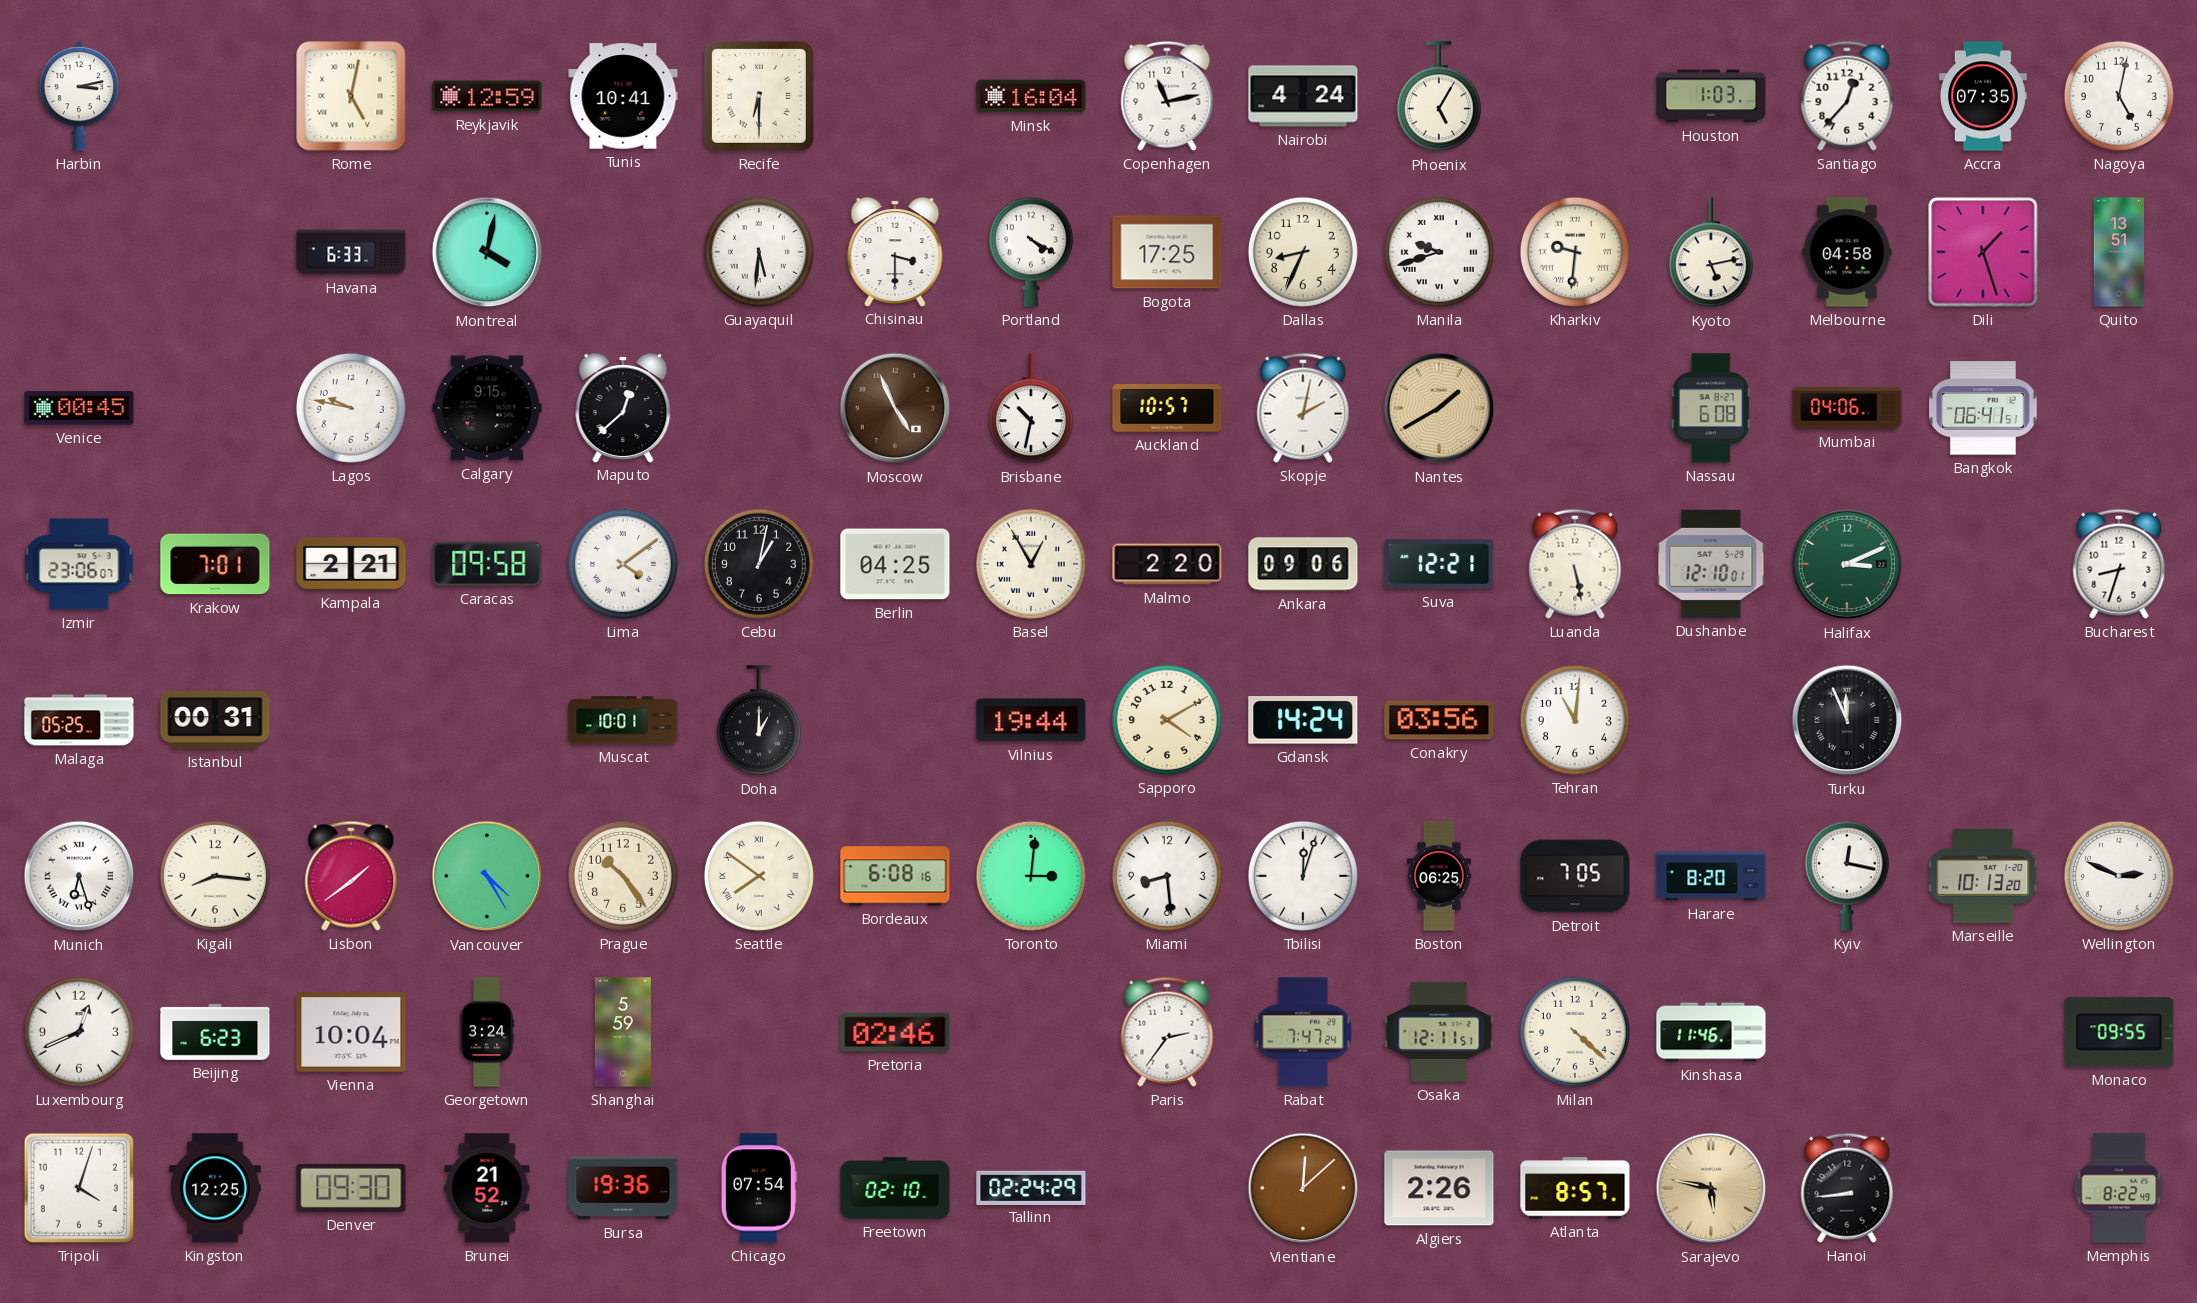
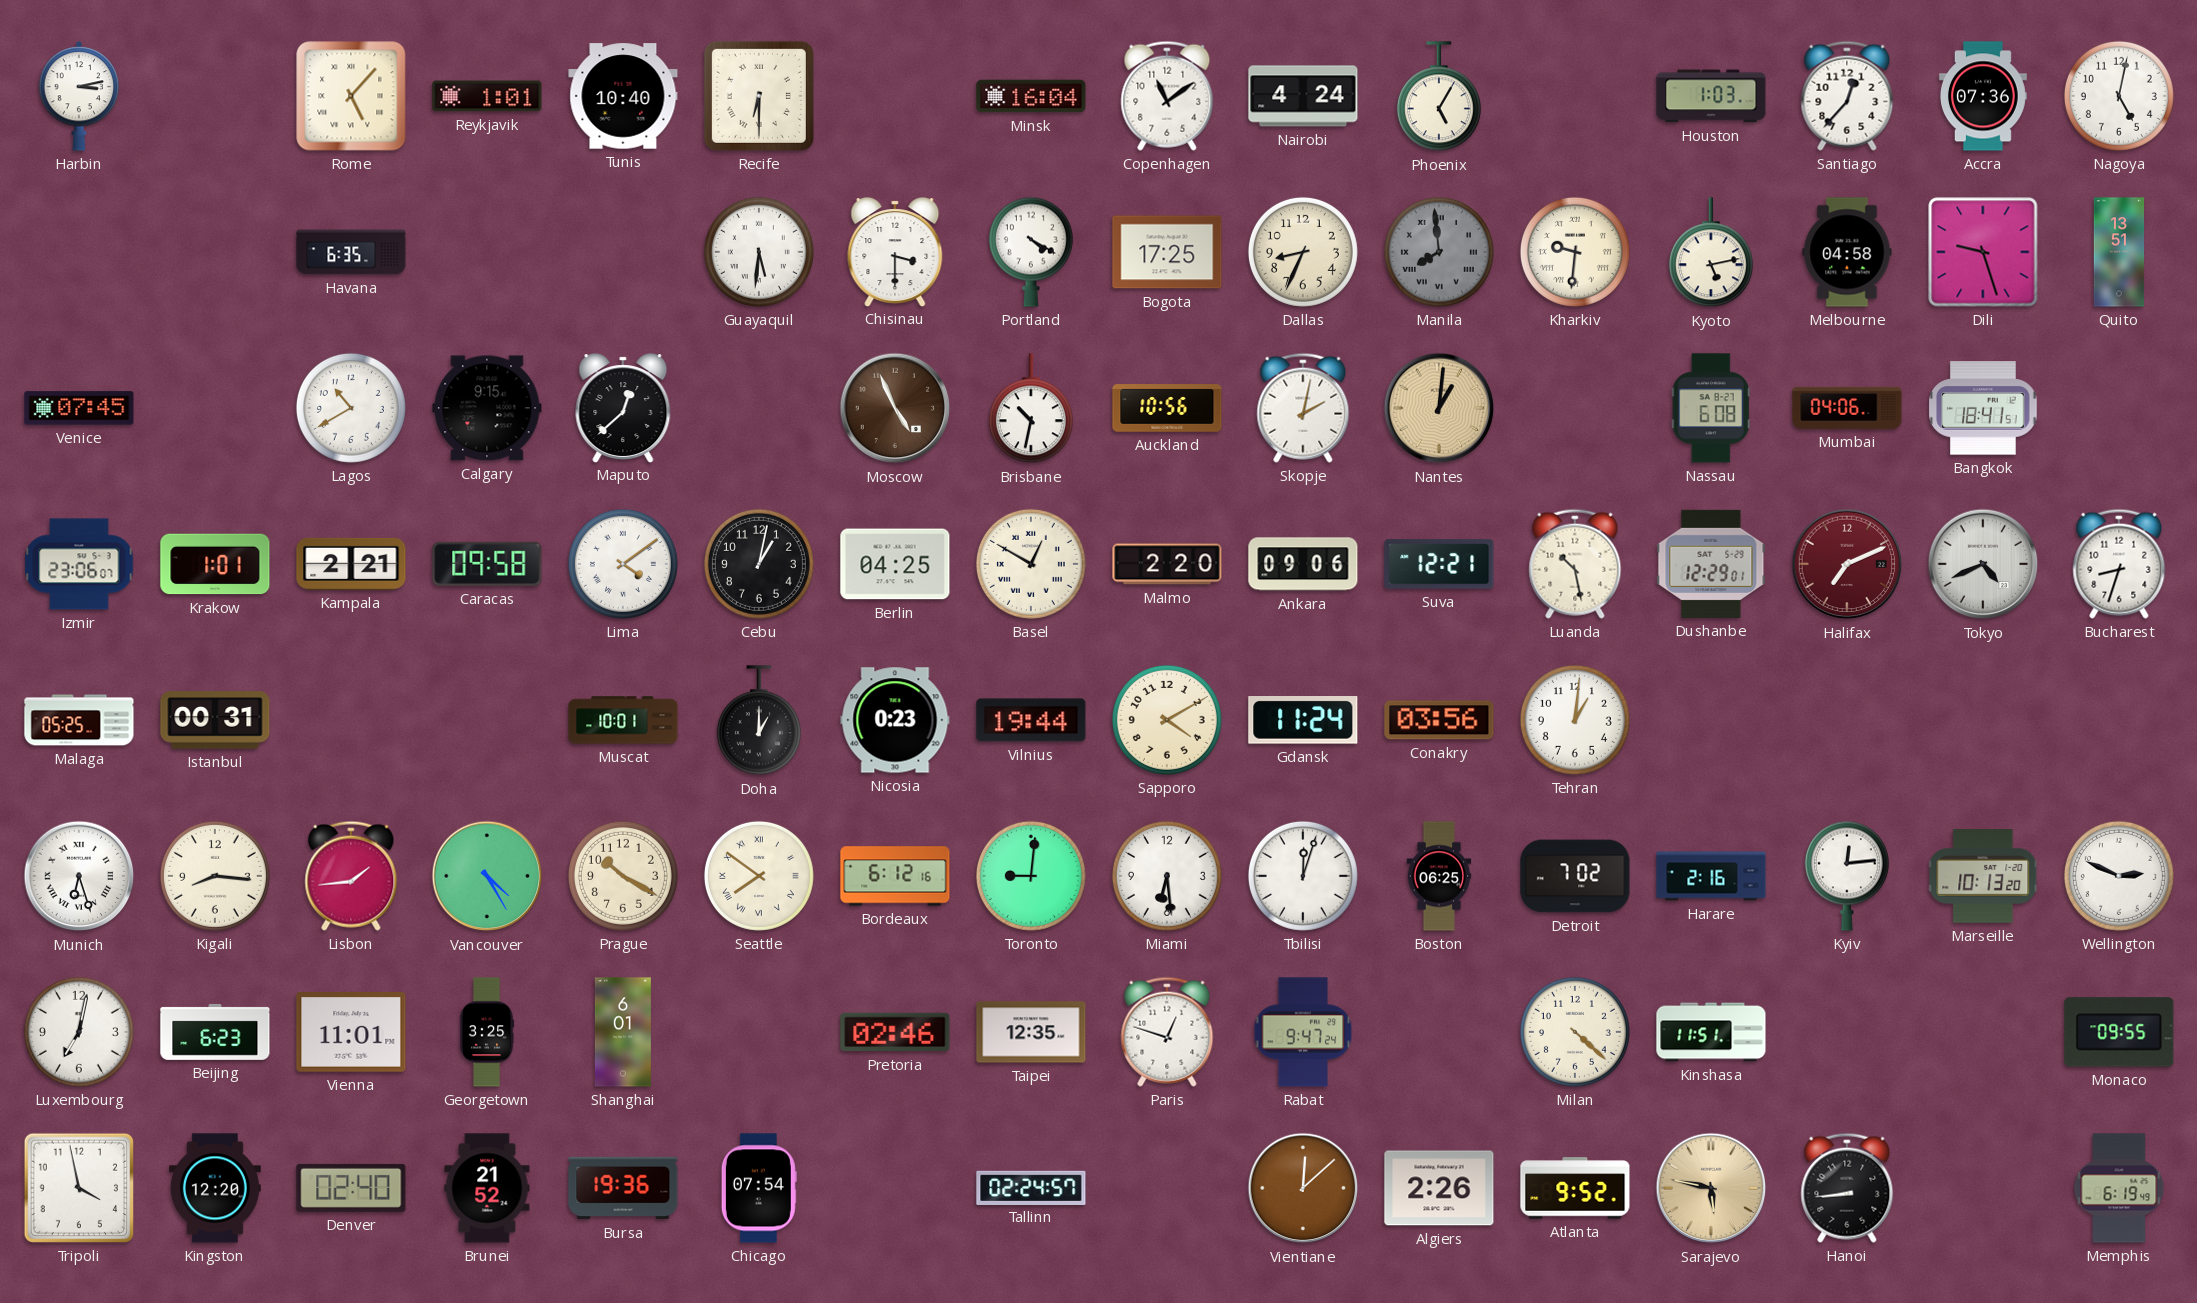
Rome: 5:02 -> 5:07
Reykjavik: 12:59 -> 1:01
Tunis: 10:41 -> 10:40
Copenhagen: 11:13 -> 11:09
Accra: 07:35 -> 07:36
Havana: 6:33 -> 6:35
Montreal: 4:02 -> none
Manila: 9:42 -> 7:59
Manila dial: white -> grey
Dili: 1:27 -> 9:27
Venice: 00:45 -> 07:45
Lagos: 9:47 -> 10:40
Auckland: 10:57 -> 10:56
Nantes: 1:40 -> 1:01
Bangkok: 06:41 -> 18:41
Krakow: 7:01 -> 1:01
Basel: 12:55 -> 12:50
Luanda: 5:28 -> 10:28
Dushanbe: 12:10 -> 12:29
Halifax: 3:11 -> 7:11
Halifax dial: green -> burgundy
Tokyo: none -> 4:41
Nicosia: none -> 0:23
Gdansk: 14:24 -> 11:24
Tehran: 11:01 -> 1:01
Turku: 11:56 -> none
Lisbon: 1:39 -> 1:44
Prague: 10:24 -> 10:20
Bordeaux: 6:08 -> 6:12
Toronto: 3:01 -> 9:01
Miami: 8:29 -> 6:29
Detroit: 7:05 -> 7:02
Harare: 8:20 -> 2:16
Kyiv: 12:17 -> 12:14
Luxembourg: 12:41 -> 7:02
Vienna: 10:04 -> 11:01
Georgetown: 3:24 -> 3:25
Shanghai: 5:59 -> 6:01
Taipei: none -> 12:35
Paris: 2:36 -> 12:48
Rabat: 7:47 -> 9:47
Osaka: 12:11 -> none
Kinshasa: 11:46 -> 11:51
Tripoli: 4:03 -> 3:58
Kingston: 12:25 -> 12:20
Denver: 09:30 -> 02:40
Freetown: 02:10 -> none
Tallinn: 02:24:29 -> 02:24:57
Atlanta: 8:57 -> 9:52
Memphis: 8:22 -> 6:19
